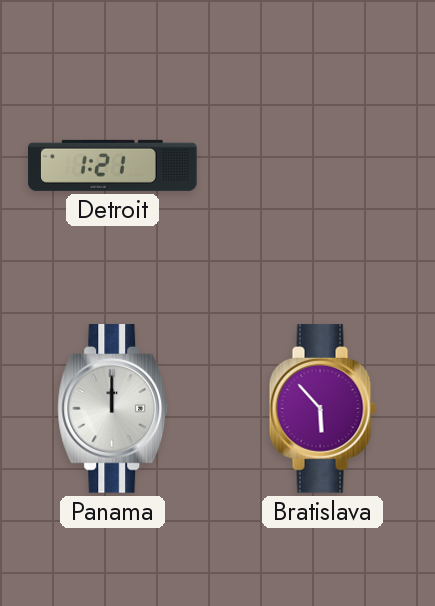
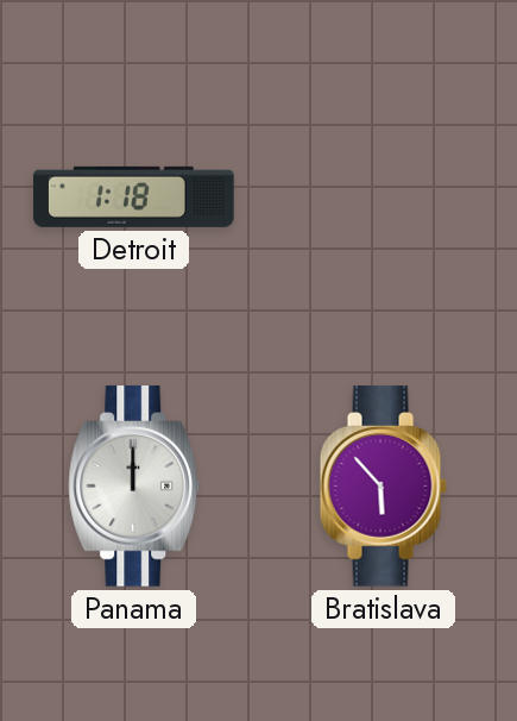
Detroit: 1:21 -> 1:18
